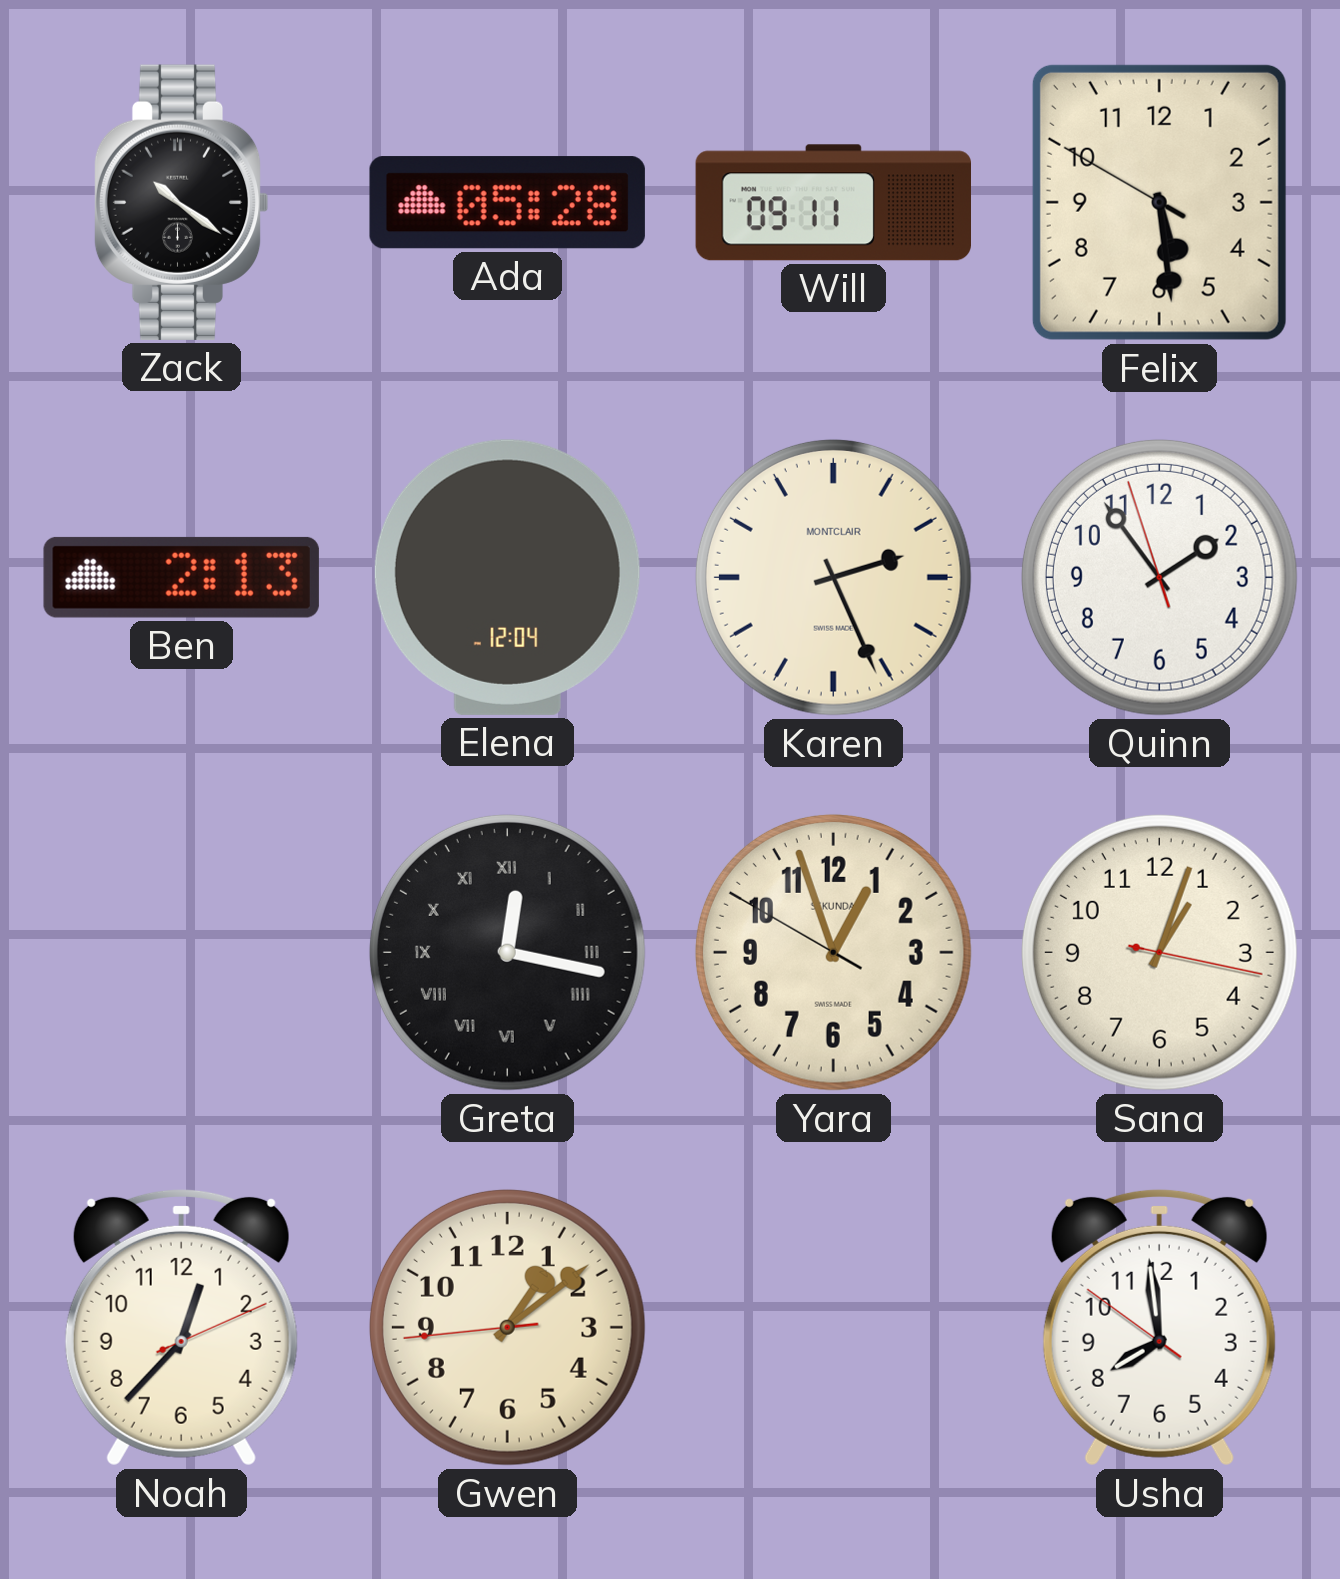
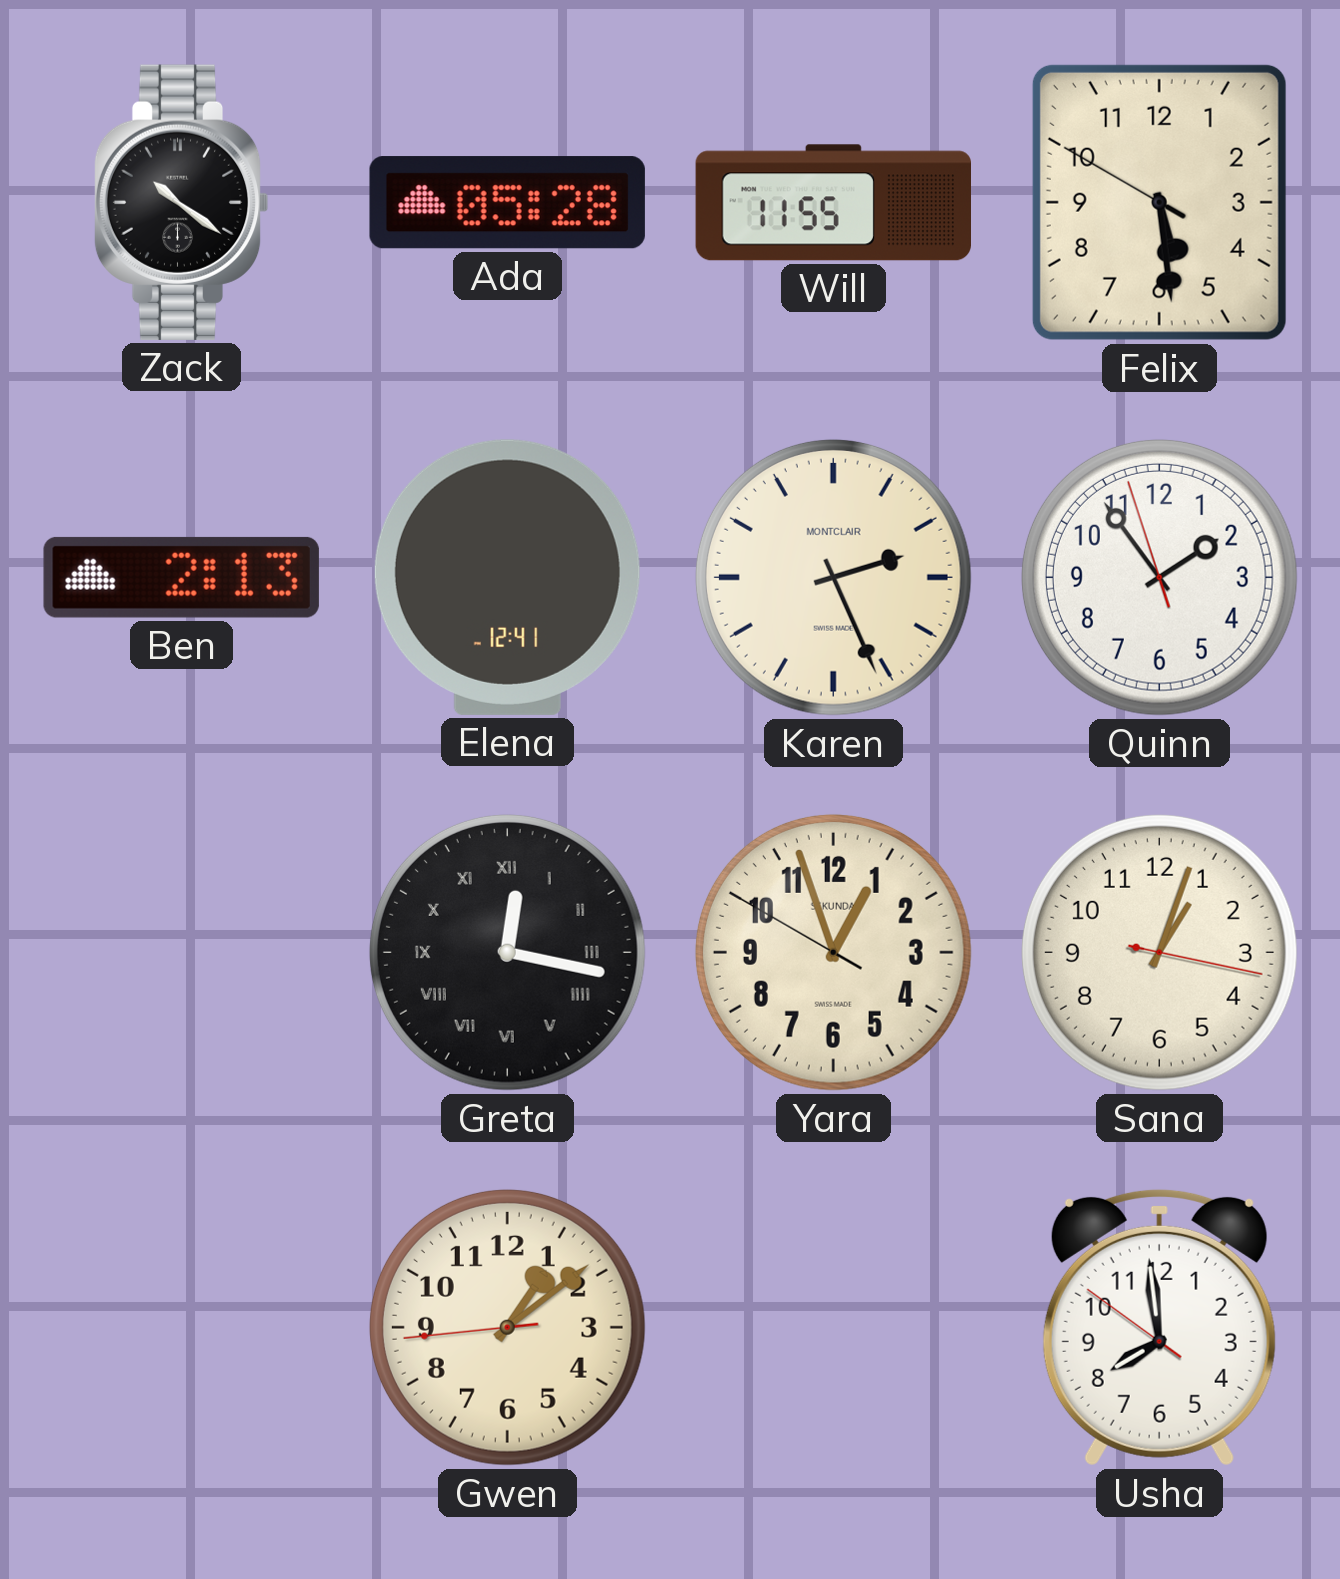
Will: 09:11 -> 11:55
Elena: 12:04 -> 12:41
Noah: 12:37 -> none
